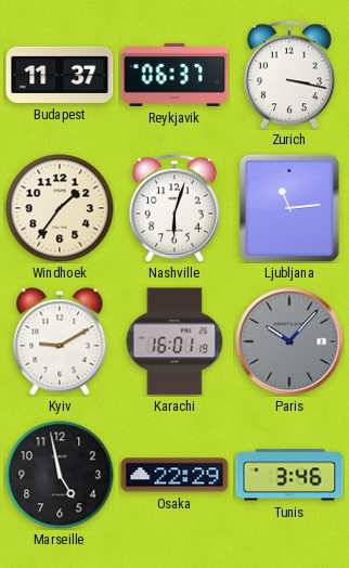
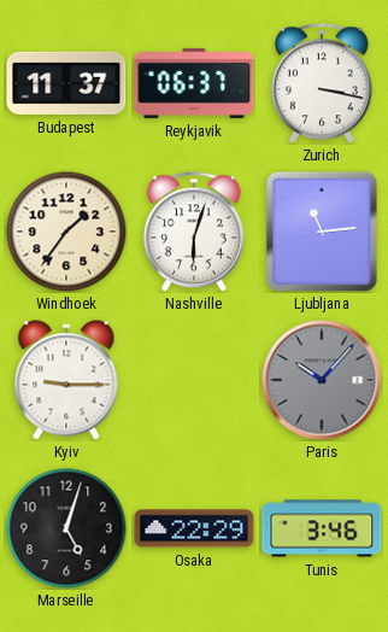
Kyiv: 9:10 -> 9:15
Karachi: 16:01 -> none
Marseille: 4:58 -> 5:03
